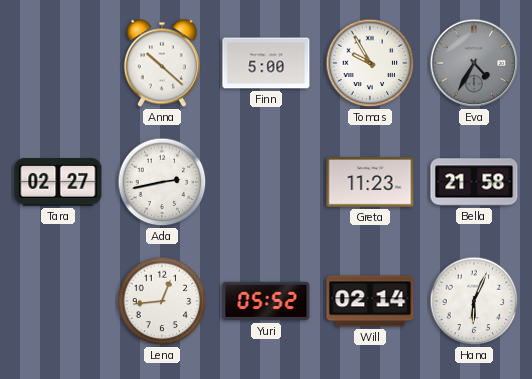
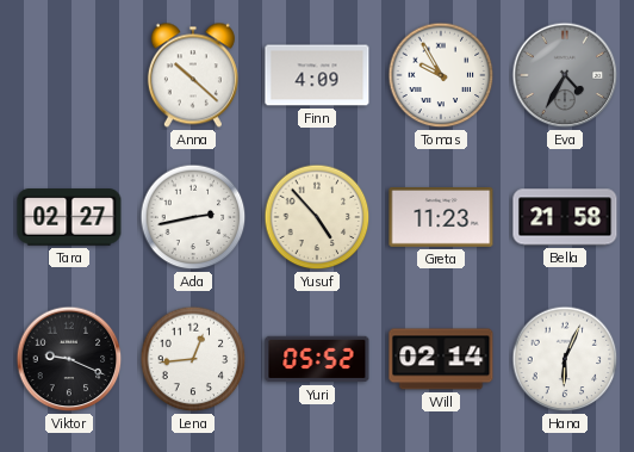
Finn: 5:00 -> 4:09
Yusuf: none -> 4:53
Viktor: none -> 9:19
